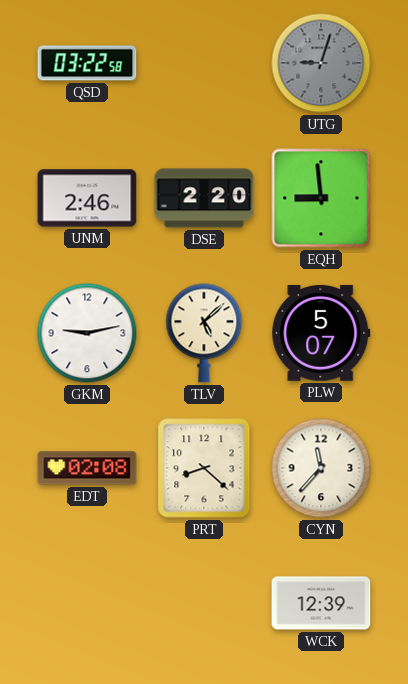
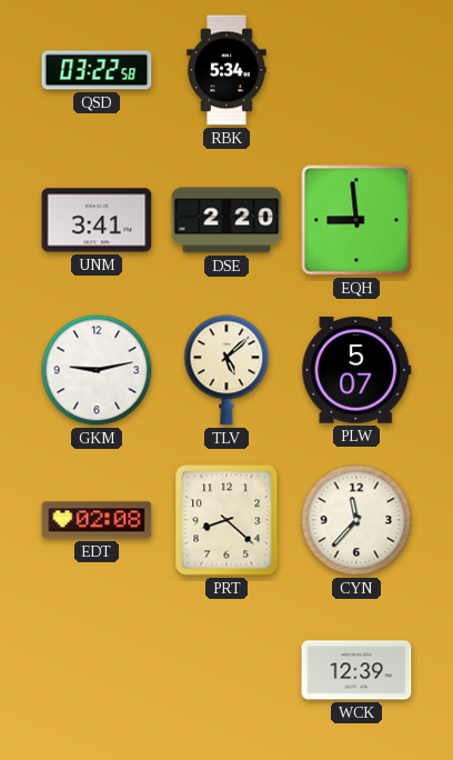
RBK: none -> 5:34
UTG: 9:03 -> none
UNM: 2:46 -> 3:41
